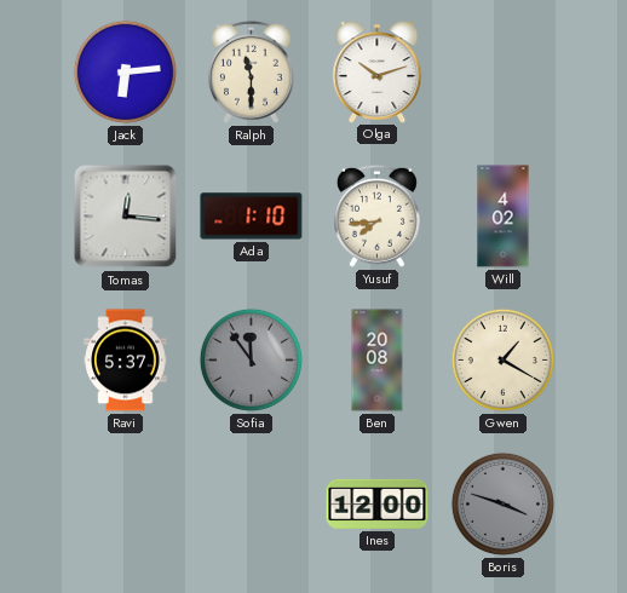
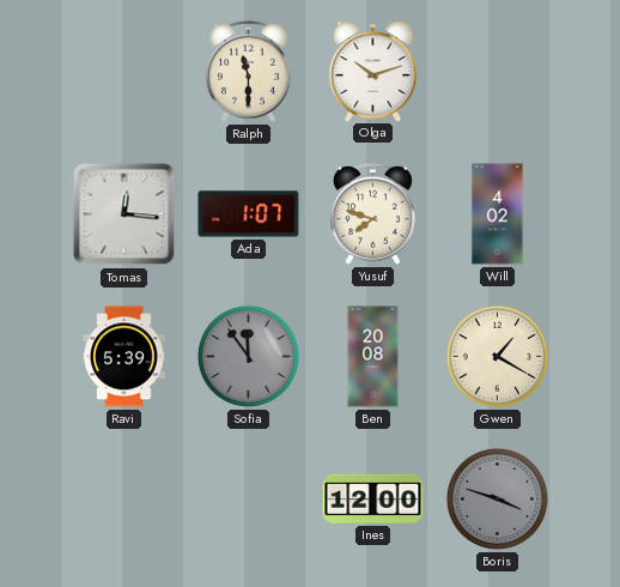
Jack: 6:14 -> none
Ada: 1:10 -> 1:07
Yusuf: 7:44 -> 7:48
Ravi: 5:37 -> 5:39
